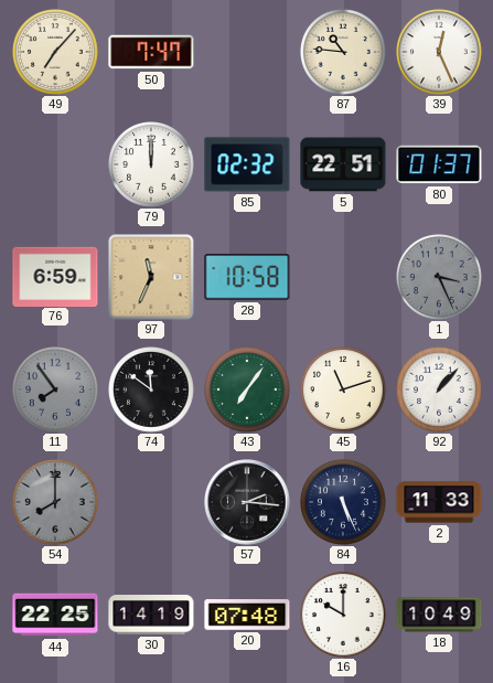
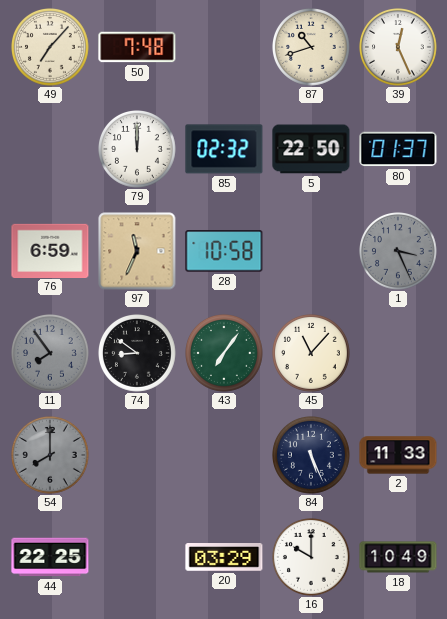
50: 7:47 -> 7:48
87: 10:46 -> 10:42
5: 22:51 -> 22:50
74: 11:51 -> 8:51
45: 11:12 -> 11:07
92: 1:07 -> none
57: 2:16 -> none
30: 14:19 -> none
20: 07:48 -> 03:29
